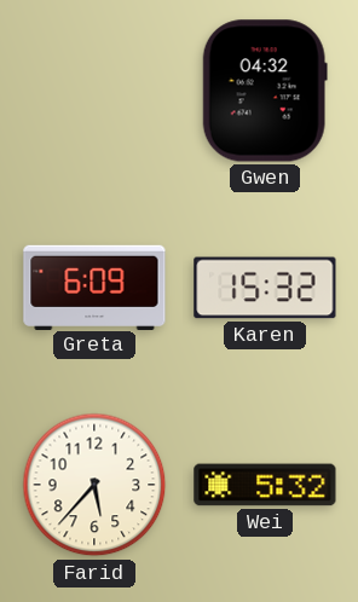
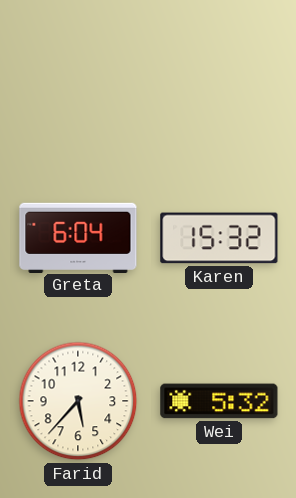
Gwen: 04:32 -> none
Greta: 6:09 -> 6:04
